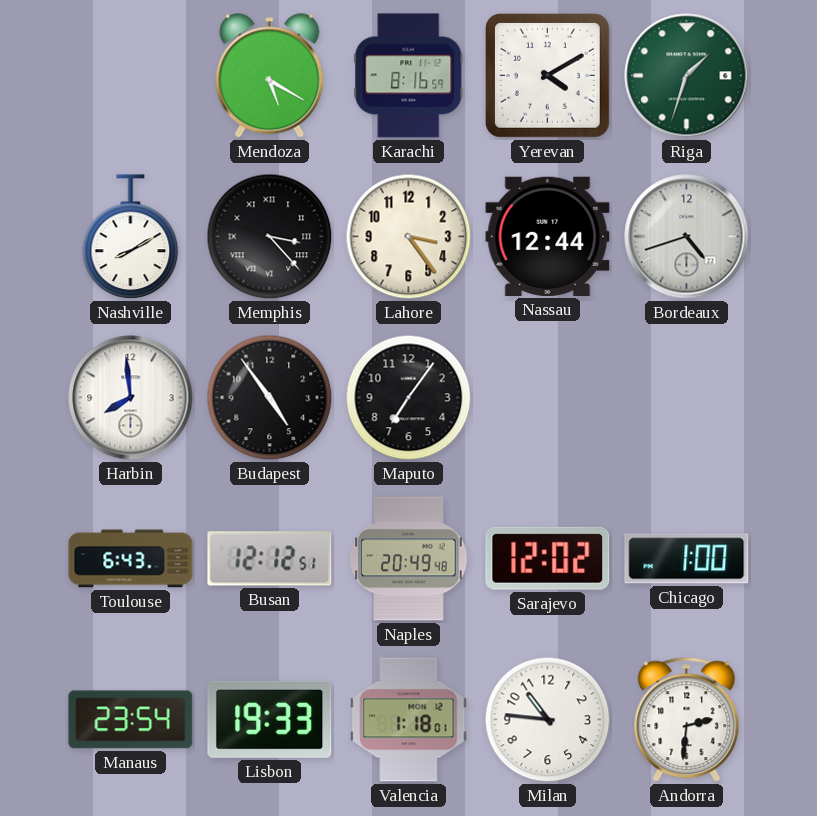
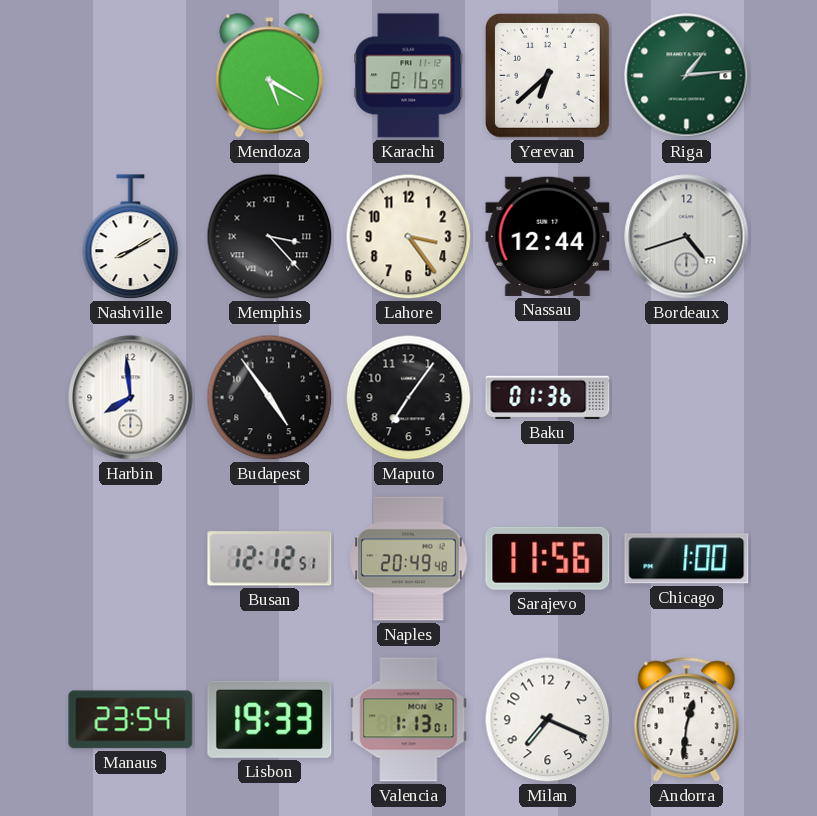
Yerevan: 4:10 -> 6:38
Riga: 1:33 -> 1:14
Baku: none -> 01:36
Toulouse: 6:43 -> none
Sarajevo: 12:02 -> 11:56
Valencia: 1:18 -> 1:13
Milan: 10:46 -> 7:19
Andorra: 2:31 -> 12:31
